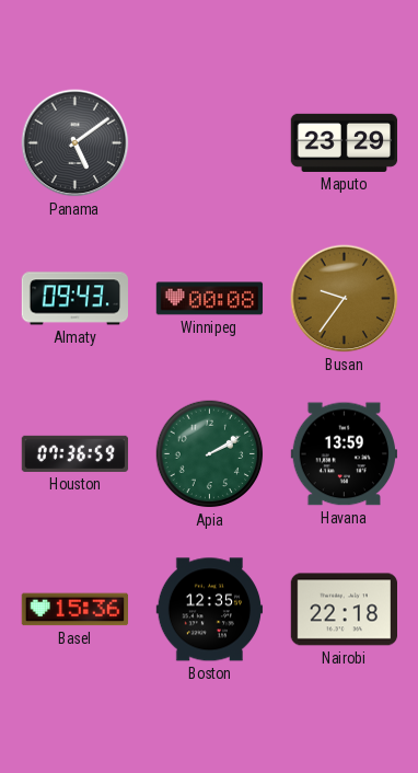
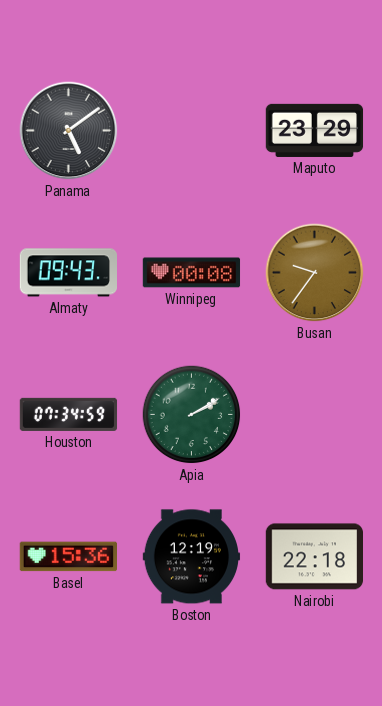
Houston: 07:36 -> 07:34
Havana: 13:59 -> none
Boston: 12:35 -> 12:19
